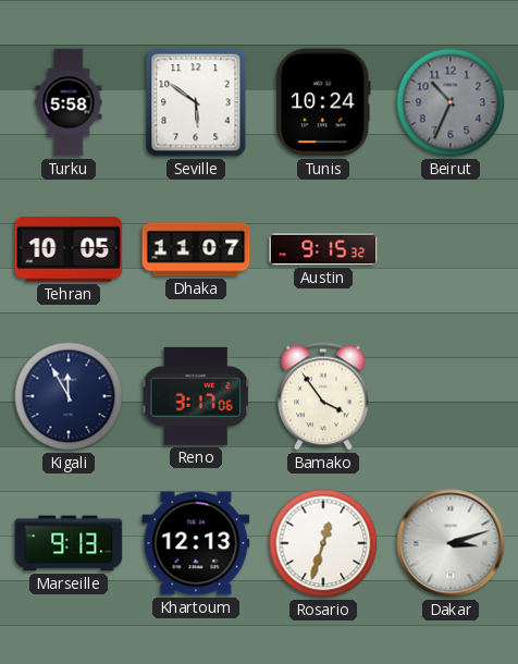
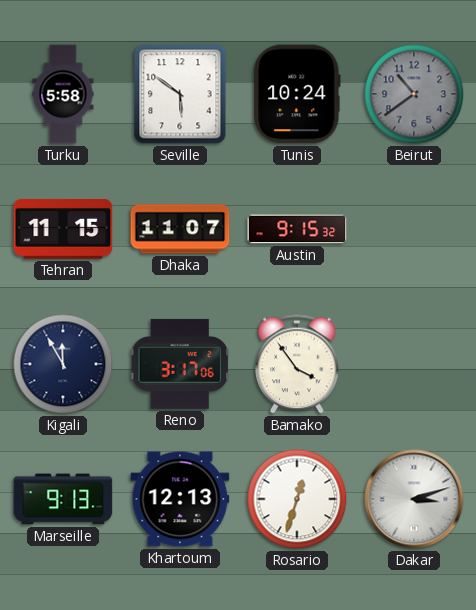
Beirut: 10:34 -> 10:39
Tehran: 10:05 -> 11:15
